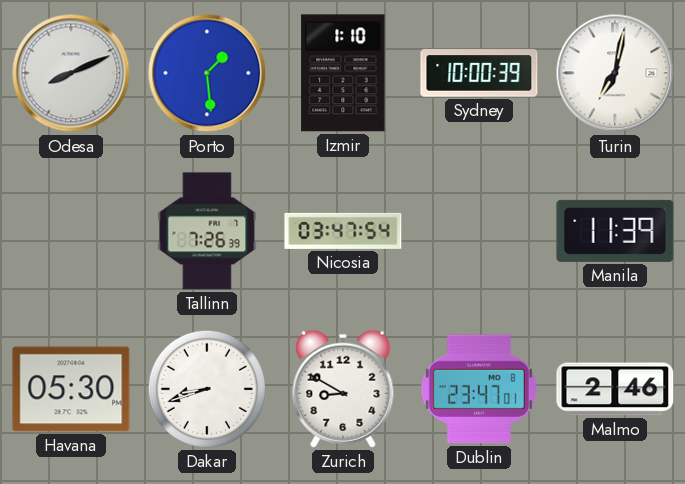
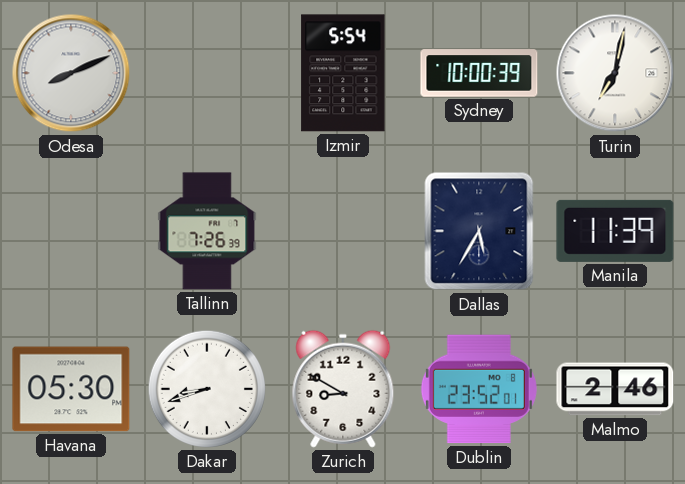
Porto: 1:29 -> none
Izmir: 1:10 -> 5:54
Nicosia: 03:47 -> none
Dallas: none -> 5:35
Dublin: 23:47 -> 23:52
